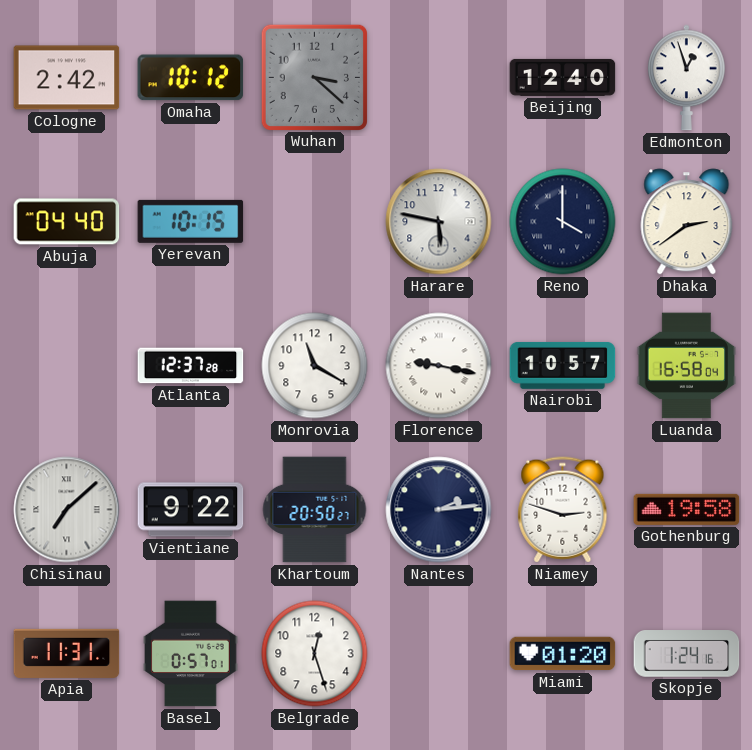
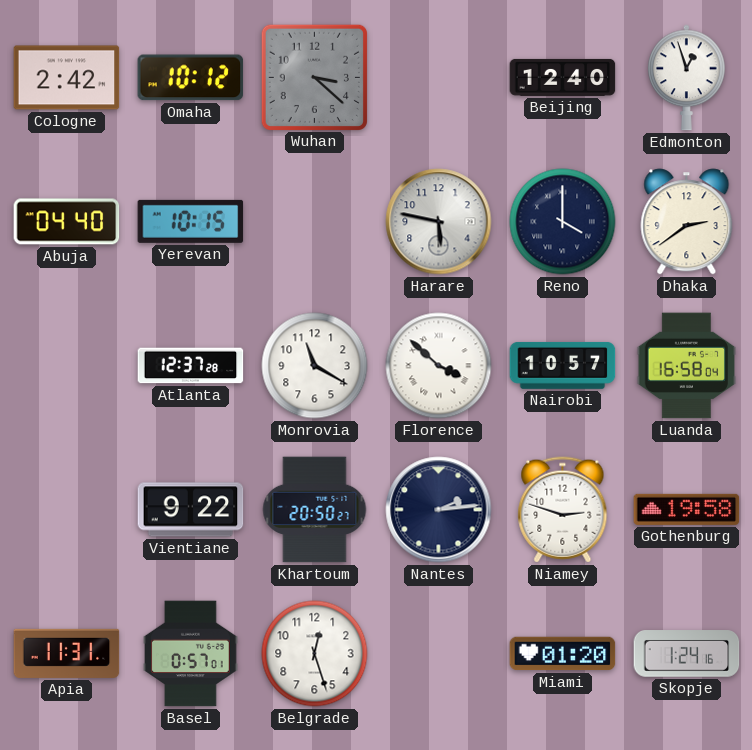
Florence: 9:17 -> 3:52
Chisinau: 7:08 -> none
